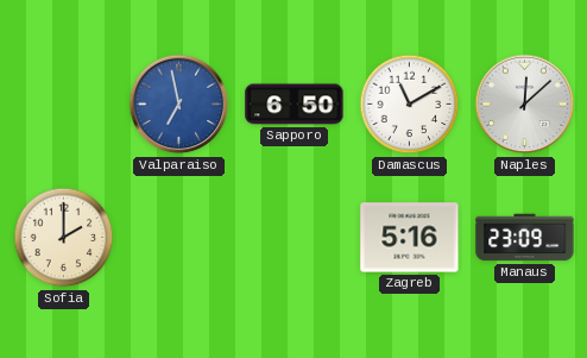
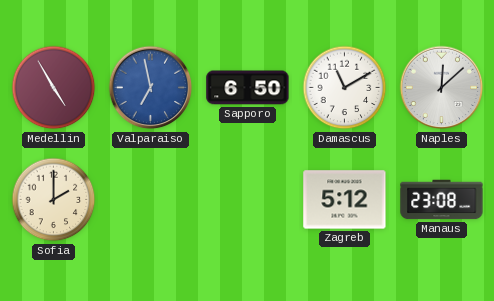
Medellin: none -> 4:55
Zagreb: 5:16 -> 5:12
Manaus: 23:09 -> 23:08
